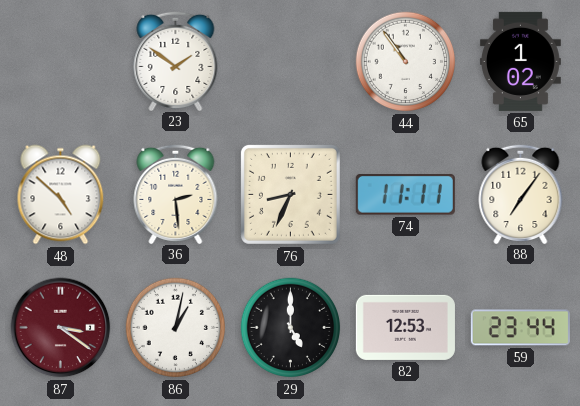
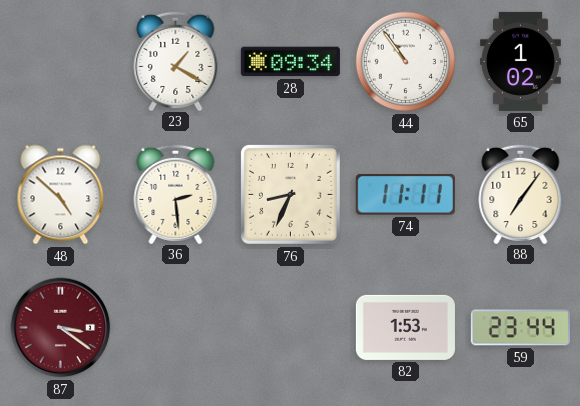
23: 1:51 -> 1:20
28: none -> 09:34
86: 1:02 -> none
29: 5:00 -> none
82: 12:53 -> 1:53
